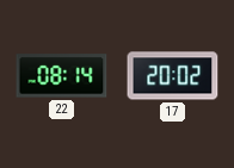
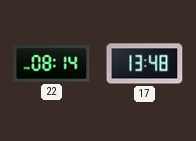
17: 20:02 -> 13:48
